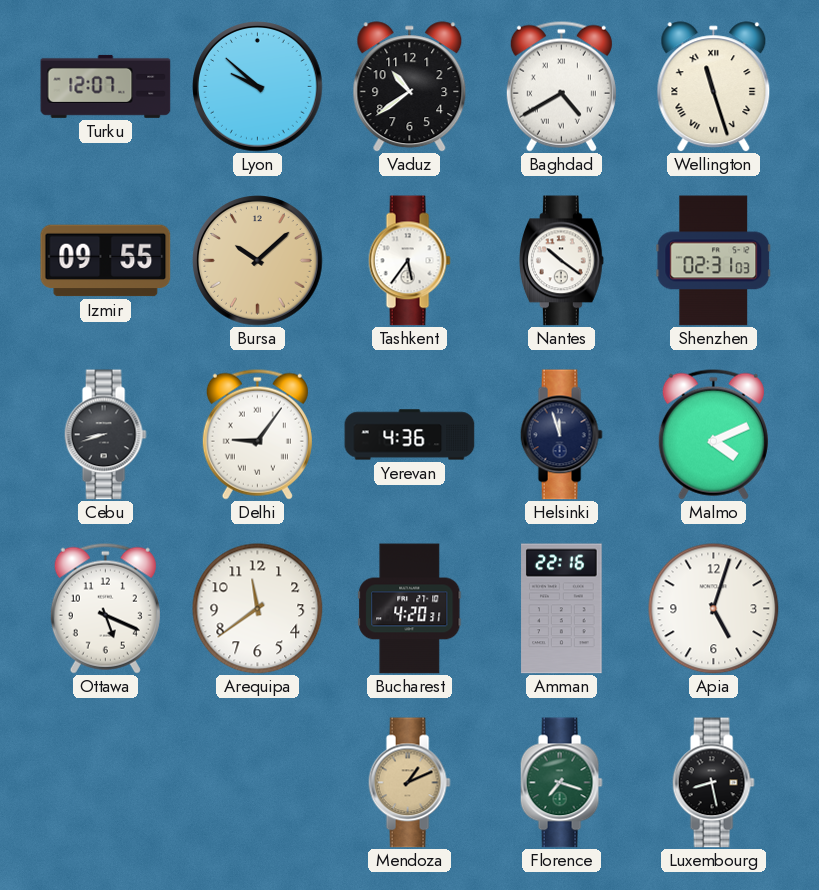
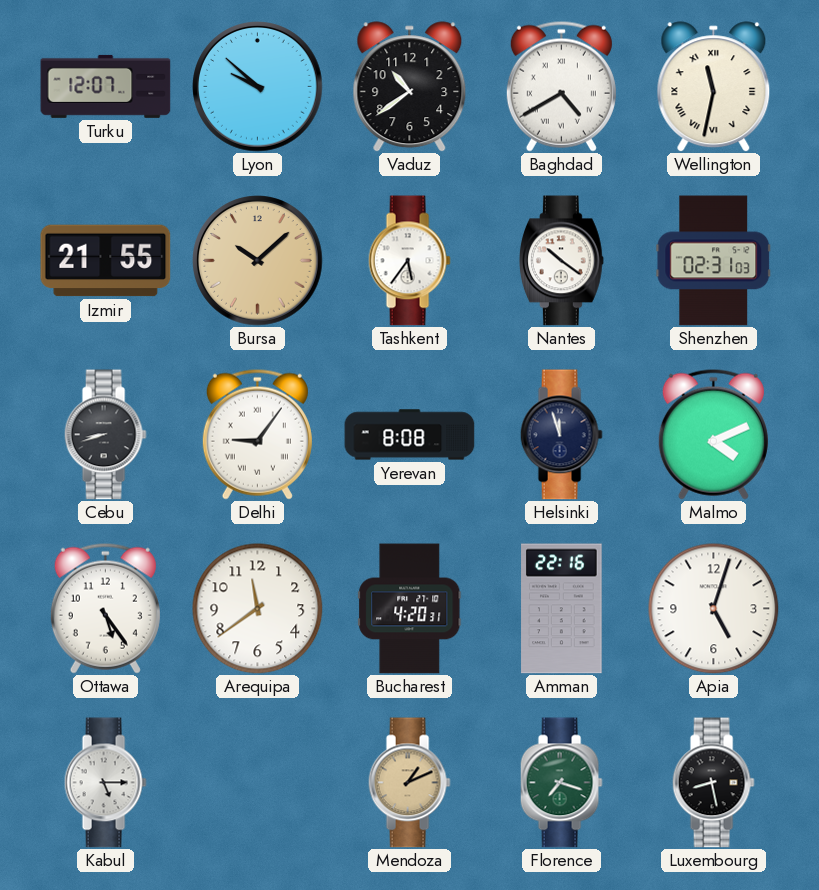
Wellington: 11:27 -> 11:32
Izmir: 09:55 -> 21:55
Yerevan: 4:36 -> 8:08
Ottawa: 5:19 -> 5:24
Kabul: none -> 5:15
